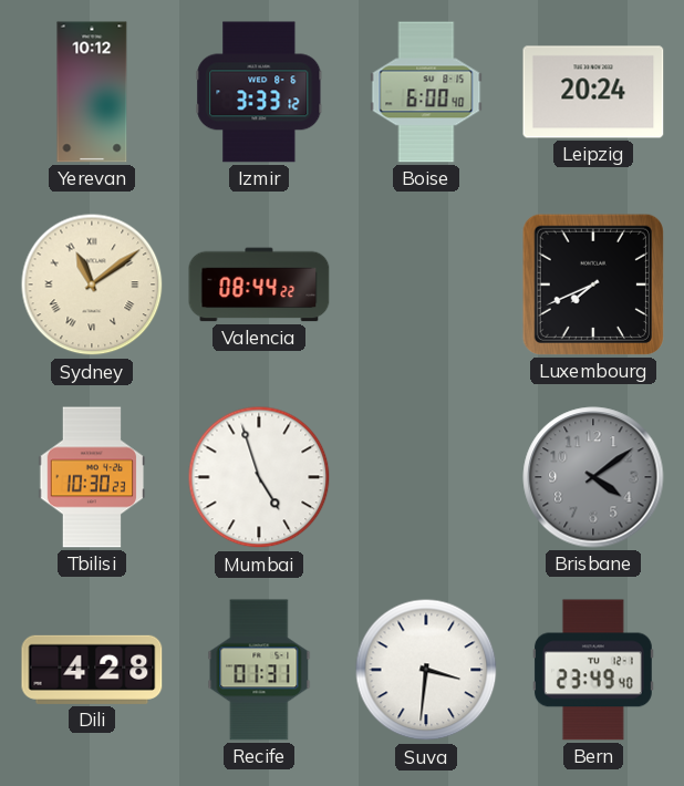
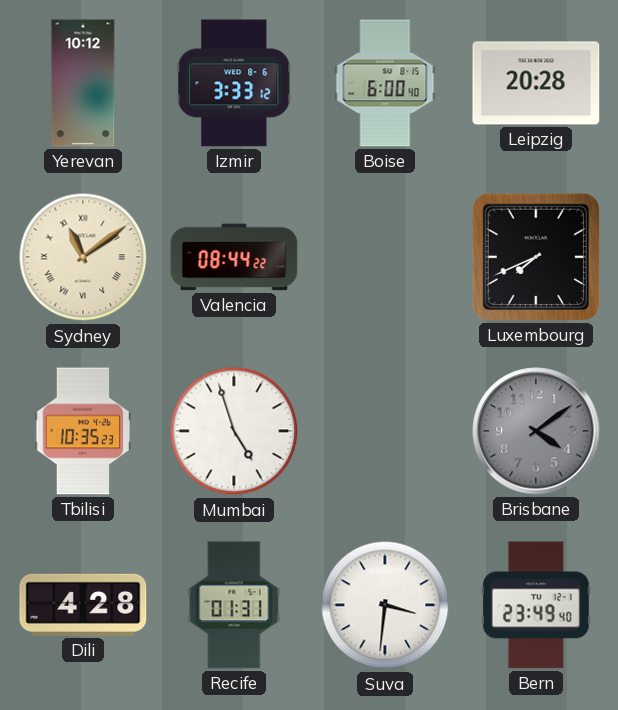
Leipzig: 20:24 -> 20:28
Tbilisi: 10:30 -> 10:35
